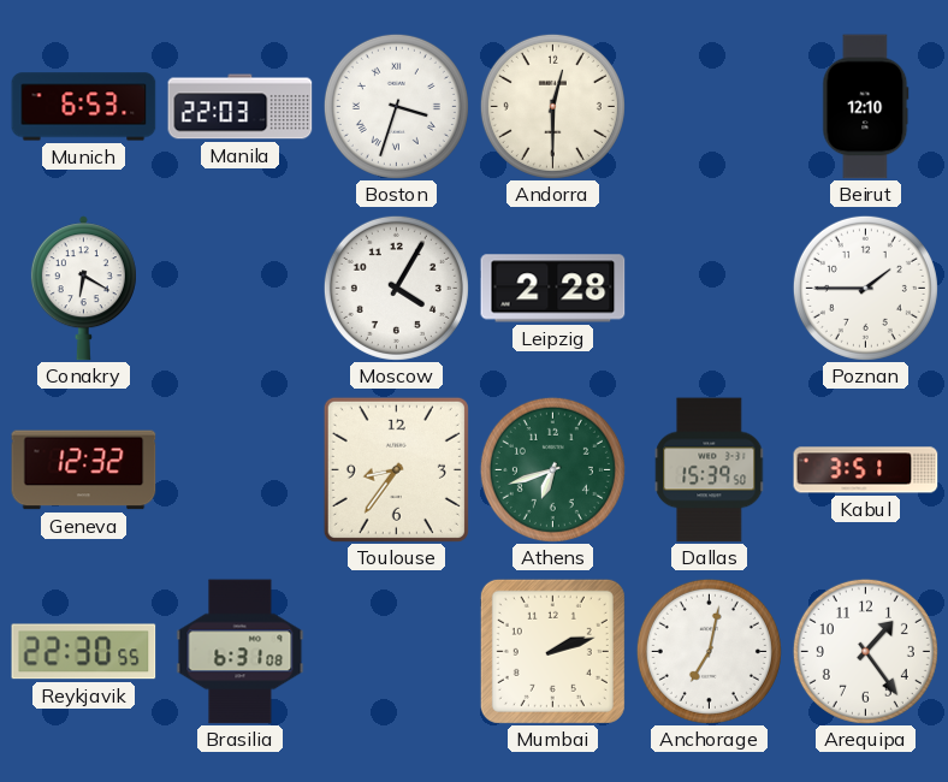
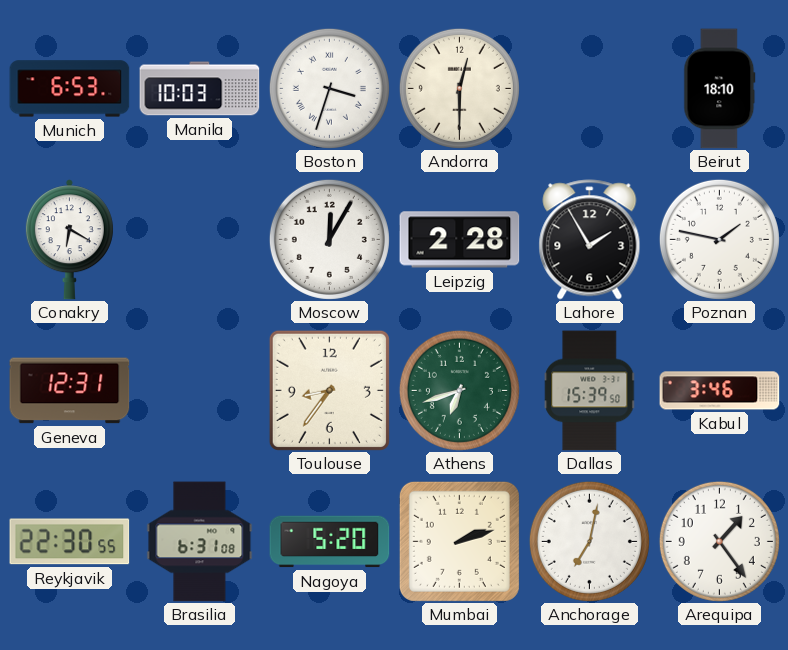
Manila: 22:03 -> 10:03
Beirut: 12:10 -> 18:10
Moscow: 4:05 -> 12:05
Lahore: none -> 1:55
Poznan: 1:45 -> 1:47
Geneva: 12:32 -> 12:31
Kabul: 3:51 -> 3:46
Nagoya: none -> 5:20
